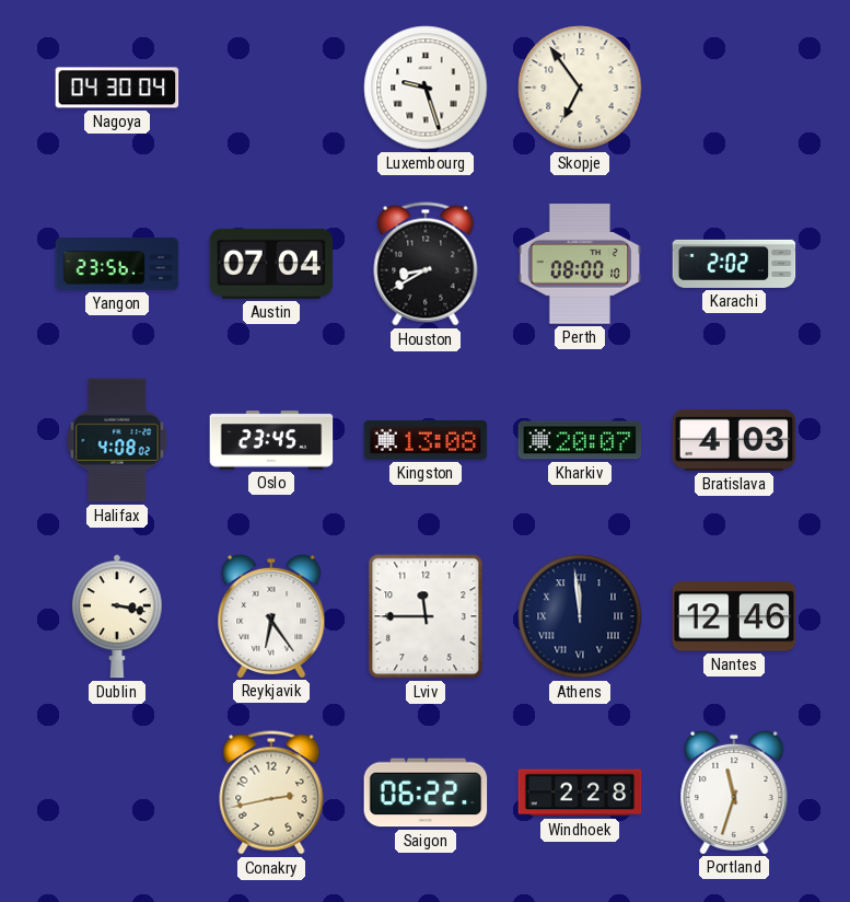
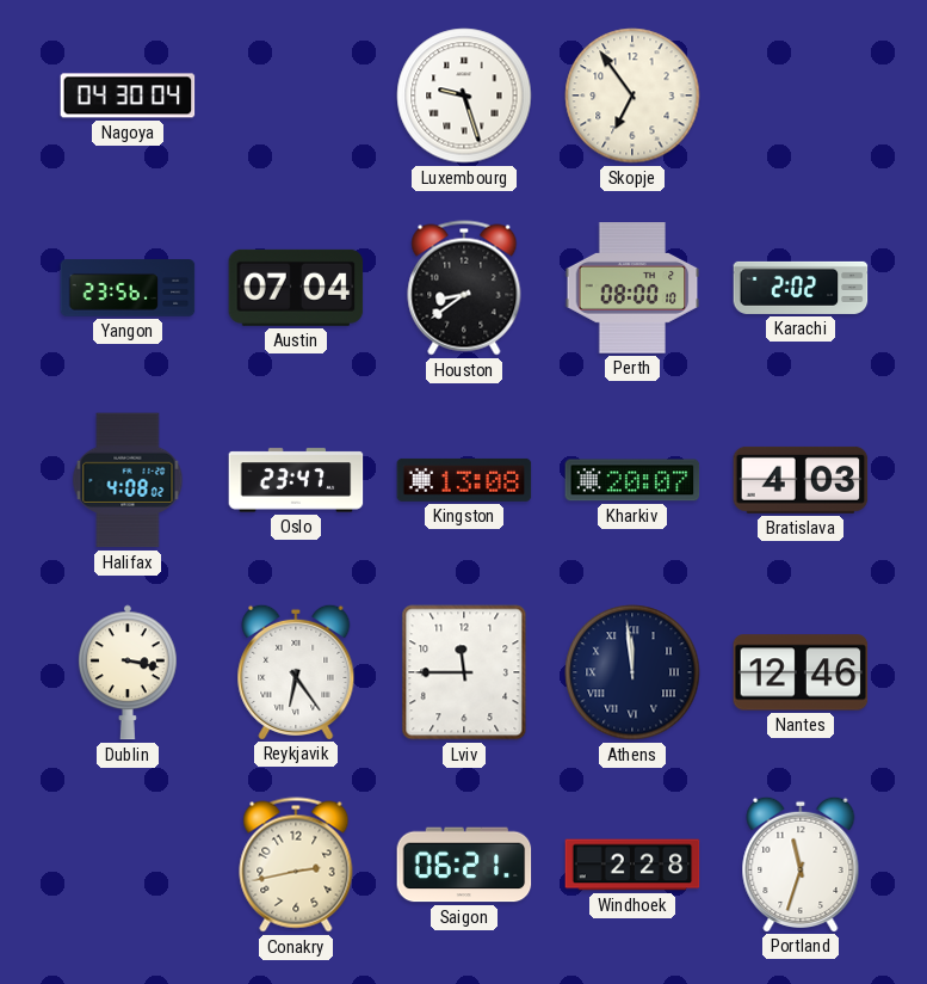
Houston: 8:40 -> 8:39
Oslo: 23:45 -> 23:47
Saigon: 06:22 -> 06:21
